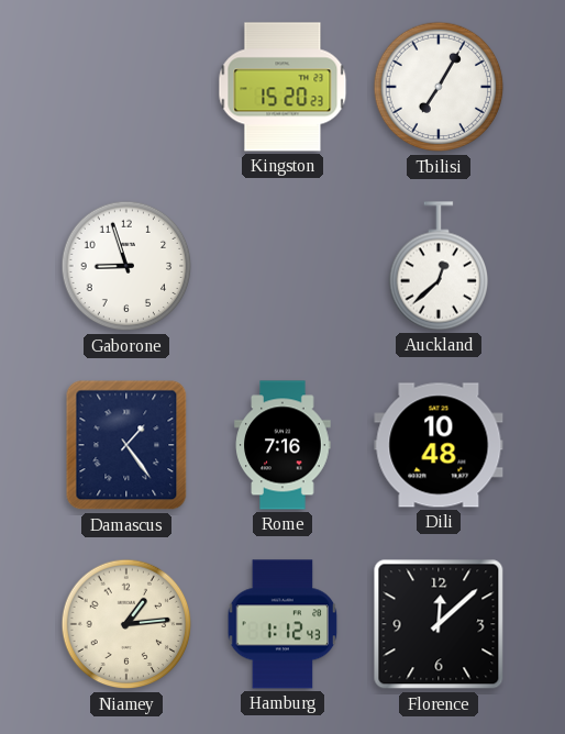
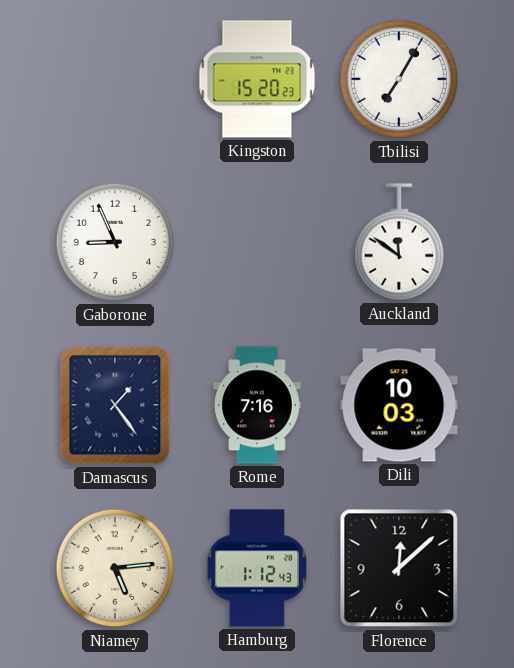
Gaborone: 8:57 -> 8:56
Auckland: 12:38 -> 11:51
Dili: 10:48 -> 10:03
Niamey: 1:14 -> 5:14
